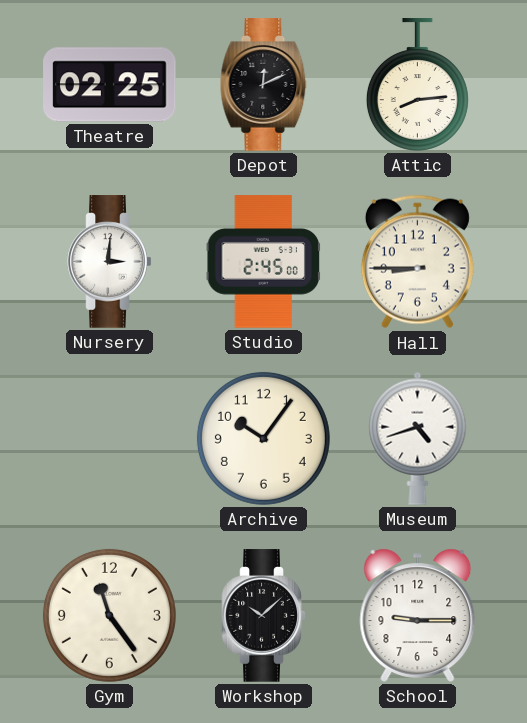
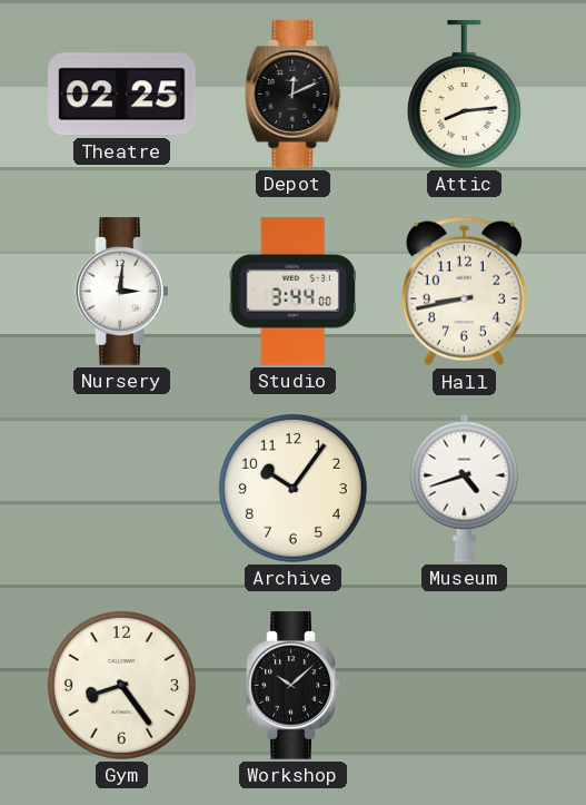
Studio: 2:45 -> 3:44
Hall: 8:45 -> 8:43
Gym: 11:24 -> 8:24
School: 9:15 -> none
